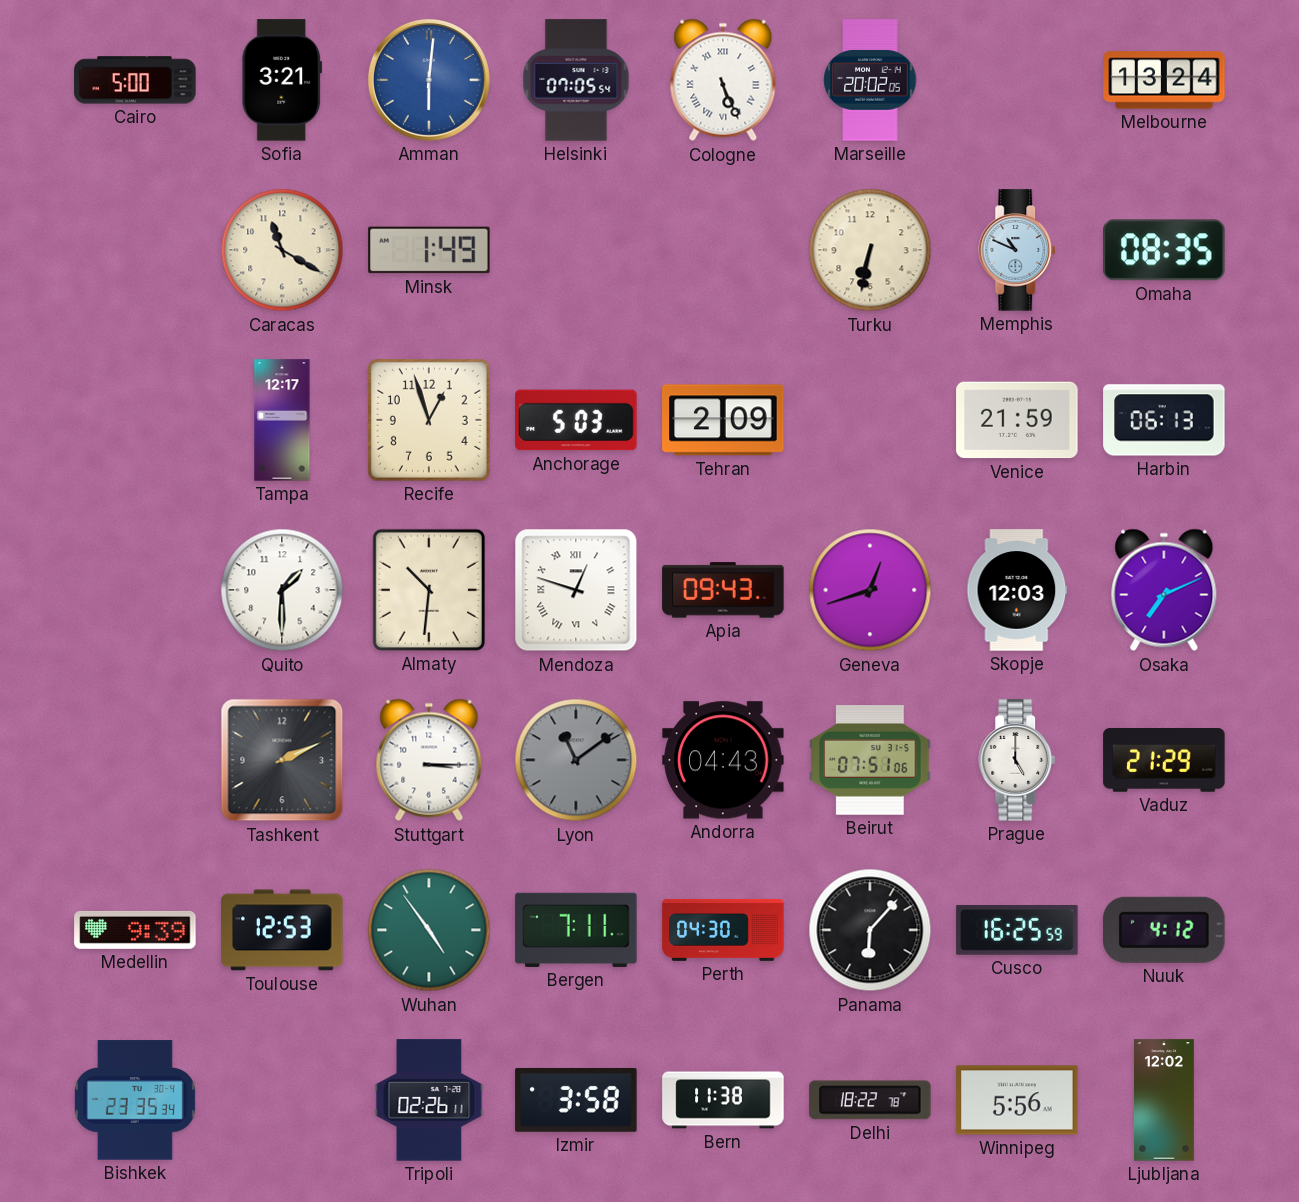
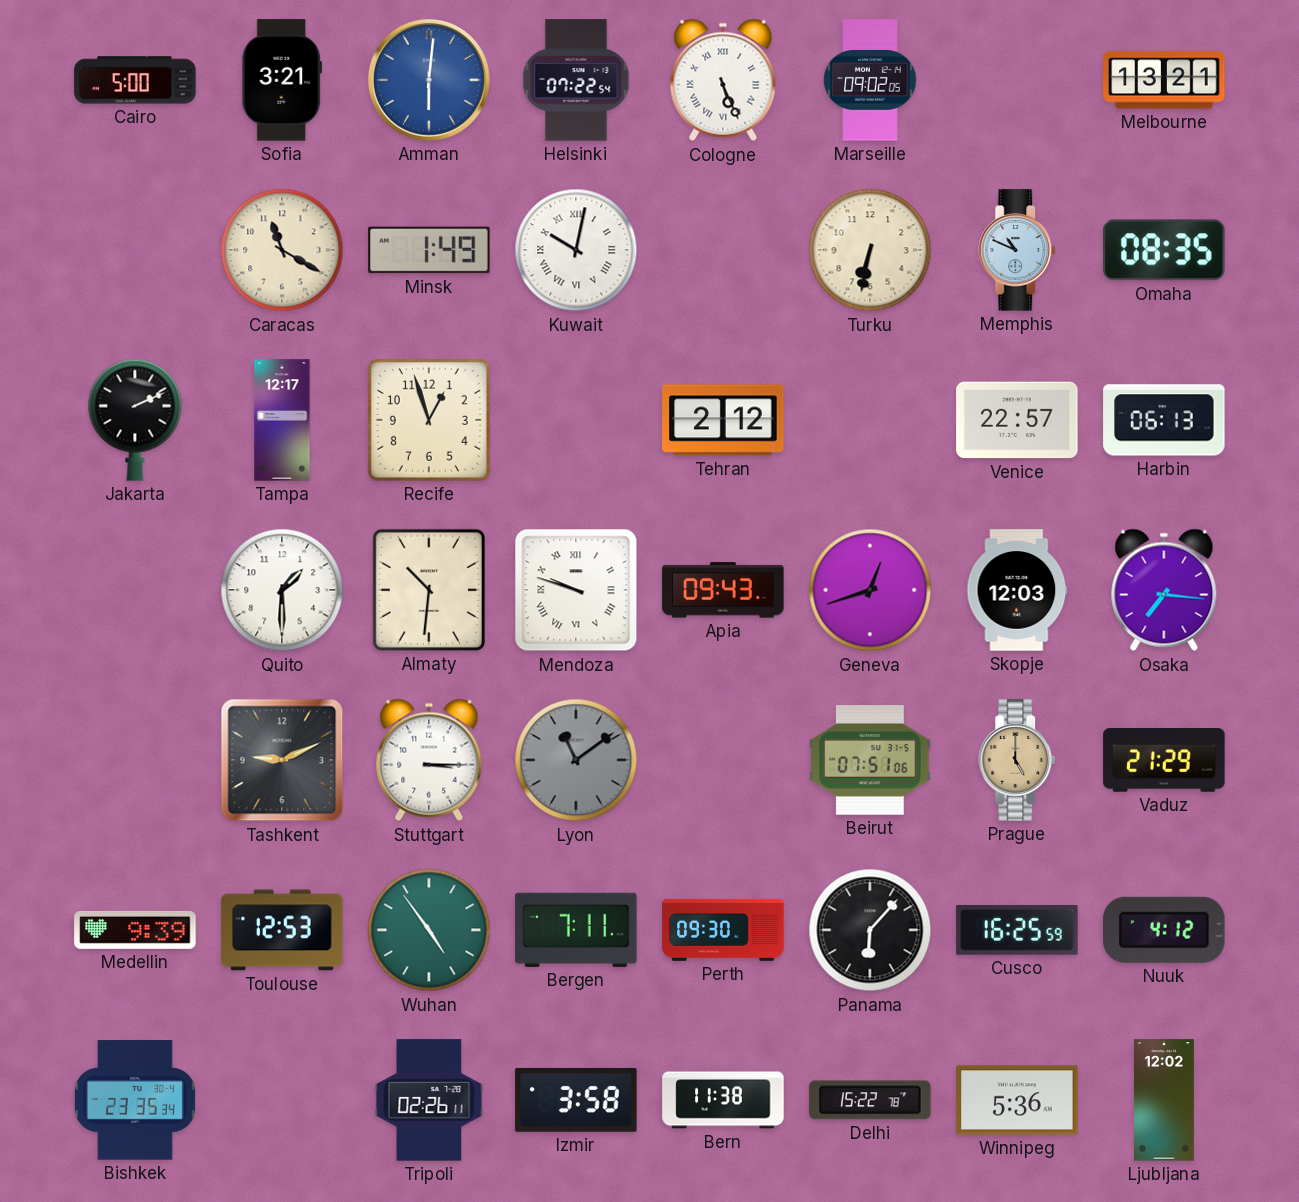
Helsinki: 07:05 -> 07:22
Marseille: 20:02 -> 09:02
Melbourne: 13:24 -> 13:21
Kuwait: none -> 10:02
Jakarta: none -> 2:11
Anchorage: 5:03 -> none
Tehran: 2:09 -> 2:12
Venice: 21:59 -> 22:57
Mendoza: 12:48 -> 9:48
Osaka: 7:11 -> 7:16
Tashkent: 2:11 -> 9:11
Andorra: 04:43 -> none
Prague dial: white -> champagne
Perth: 04:30 -> 09:30
Delhi: 18:22 -> 15:22
Winnipeg: 5:56 -> 5:36
